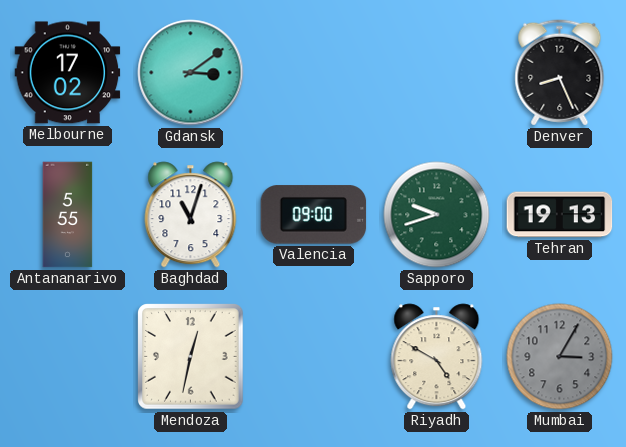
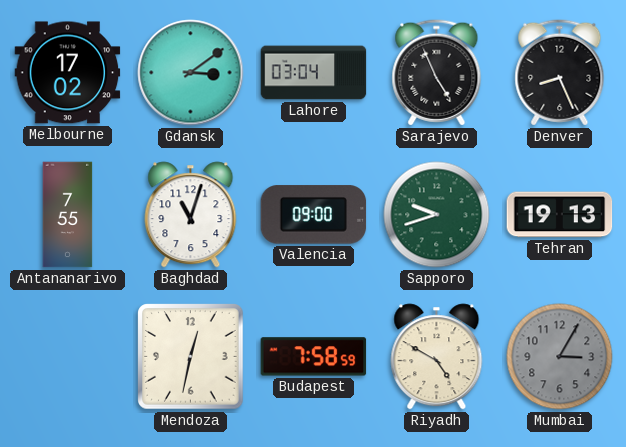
Lahore: none -> 03:04
Sarajevo: none -> 4:56
Antananarivo: 5:55 -> 7:55
Budapest: none -> 7:58
